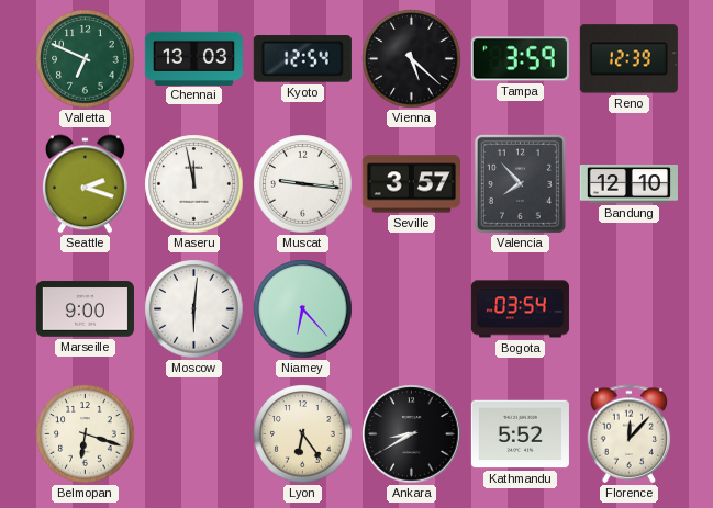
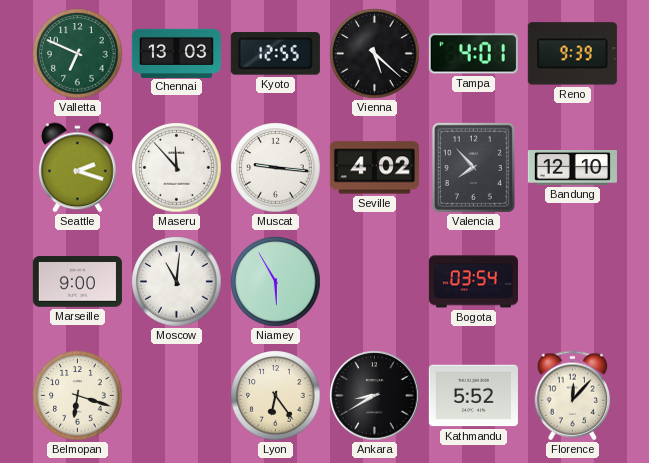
Kyoto: 12:54 -> 12:55
Tampa: 3:59 -> 4:01
Reno: 12:39 -> 9:39
Maseru: 11:58 -> 11:53
Seville: 3:57 -> 4:02
Moscow: 6:01 -> 11:01
Niamey: 6:23 -> 5:55
